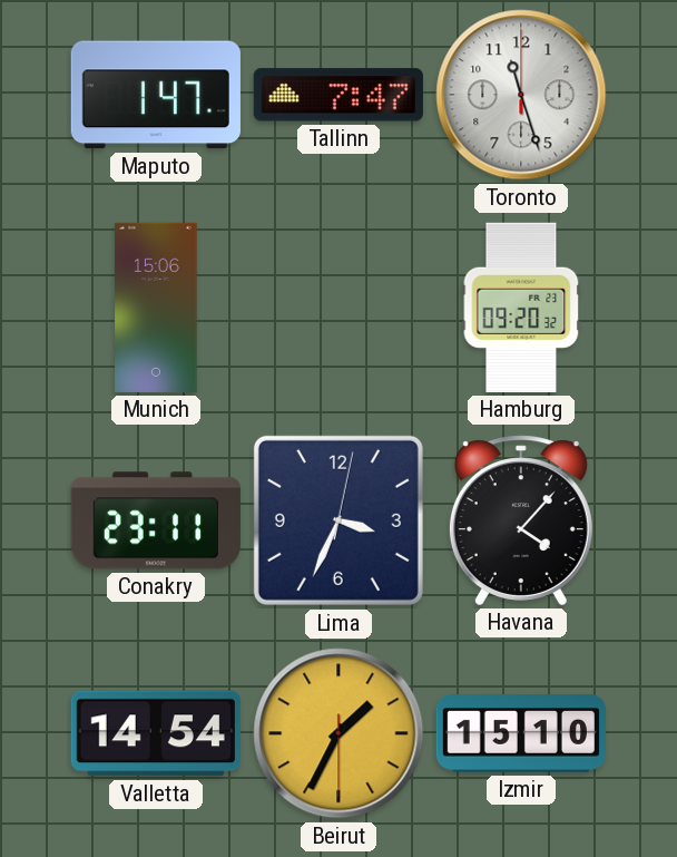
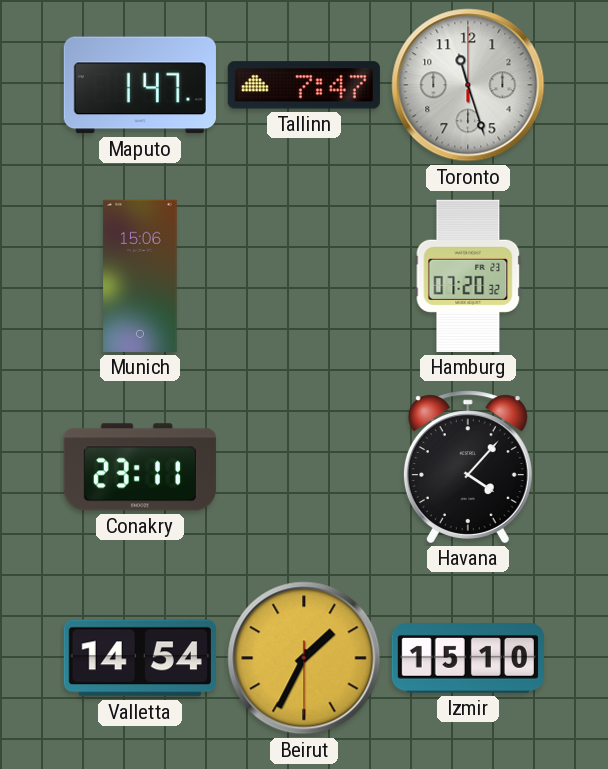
Hamburg: 09:20 -> 07:20
Lima: 3:34 -> none
